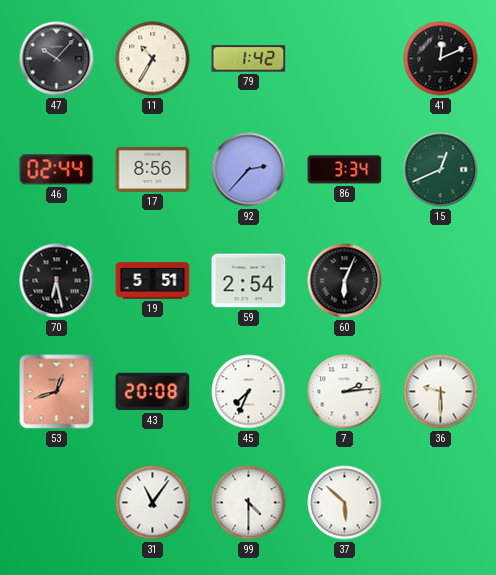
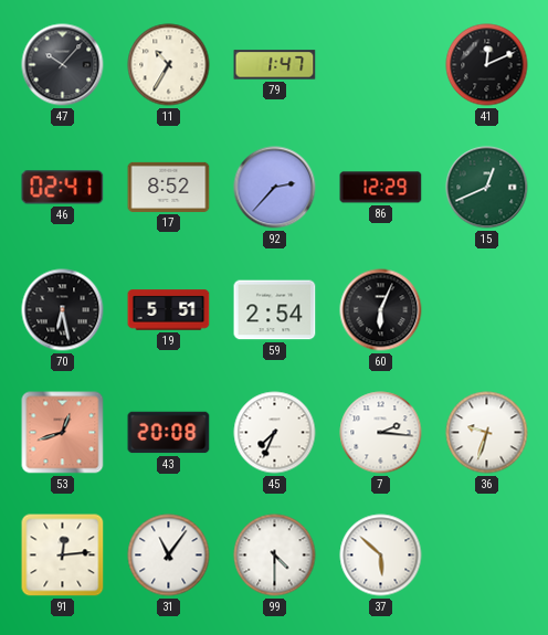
79: 1:42 -> 1:47
46: 02:44 -> 02:41
17: 8:56 -> 8:52
86: 3:34 -> 12:29
7: 2:14 -> 2:16
36: 9:30 -> 9:33
91: none -> 12:14
